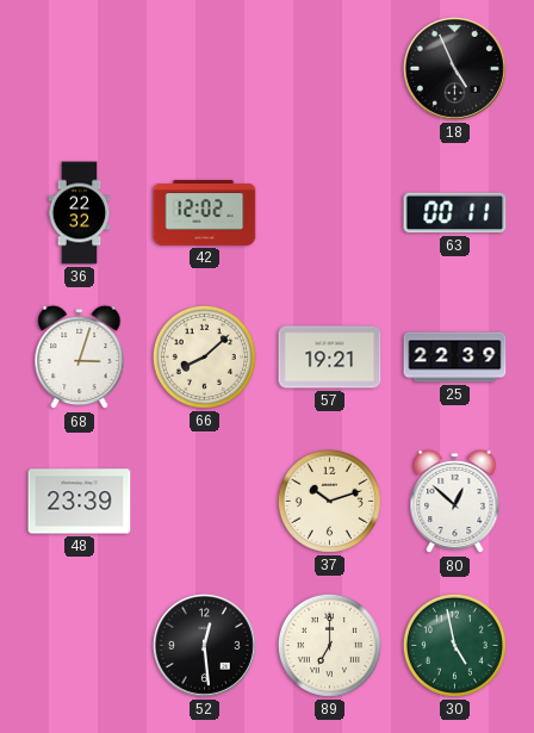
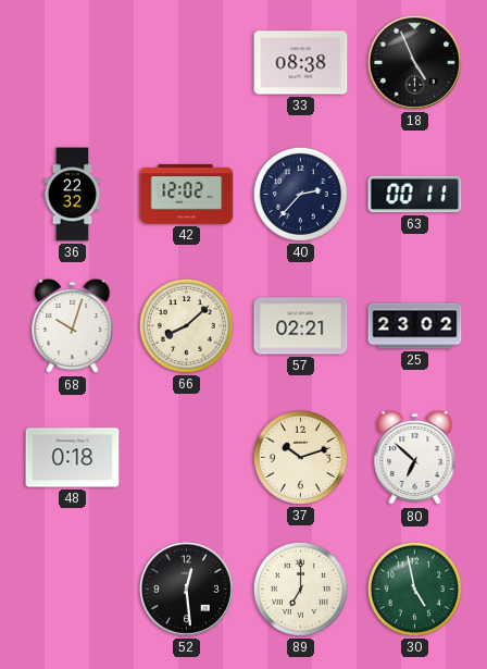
33: none -> 08:38
40: none -> 2:37
68: 3:03 -> 10:03
57: 19:21 -> 02:21
25: 22:39 -> 23:02
48: 23:39 -> 0:18
80: 12:52 -> 6:52
